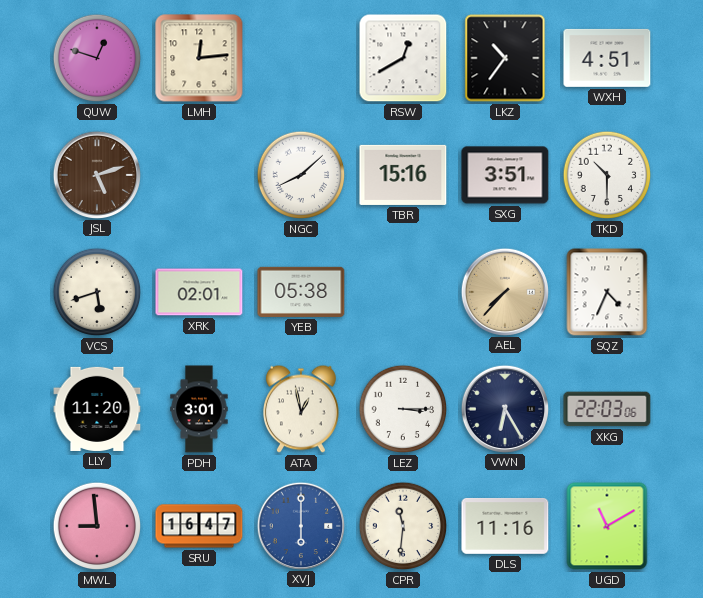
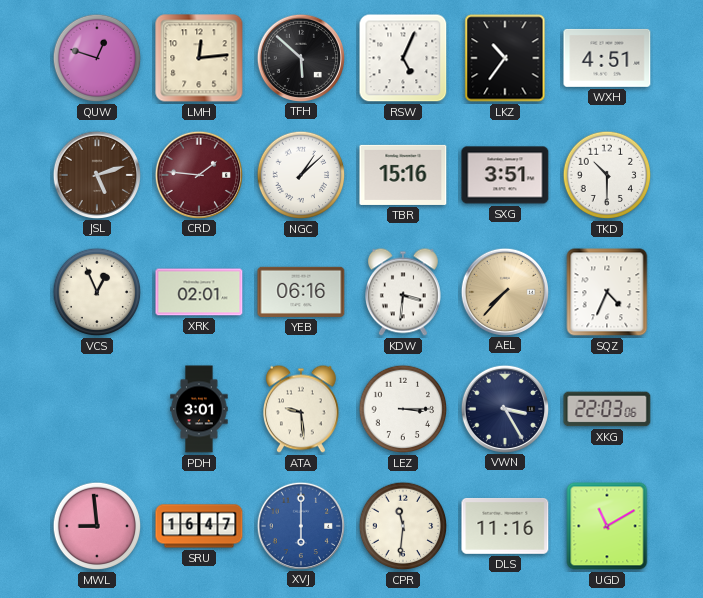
TFH: none -> 5:52
RSW: 12:40 -> 5:04
CRD: none -> 1:46
NGC: 8:08 -> 1:08
VCS: 5:42 -> 12:56
YEB: 05:38 -> 06:16
KDW: none -> 3:31
LLY: 11:20 -> none
ATA: 12:58 -> 9:29
VWN: 6:25 -> 3:25
